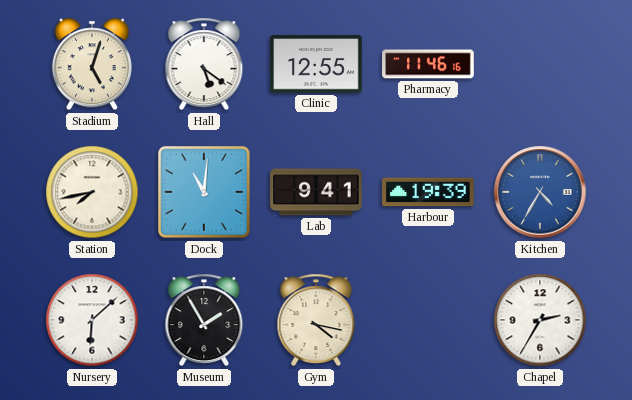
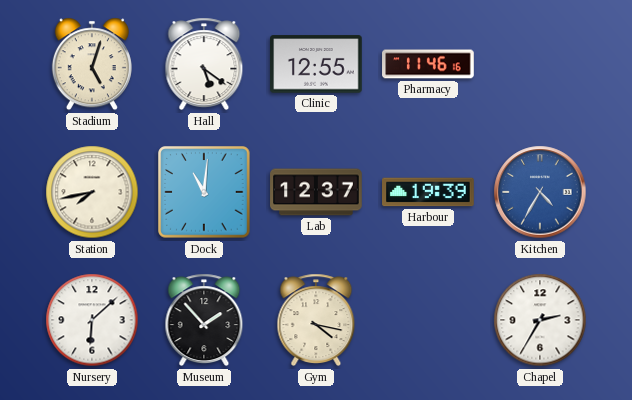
Lab: 9:41 -> 12:37
Museum: 1:55 -> 1:53
